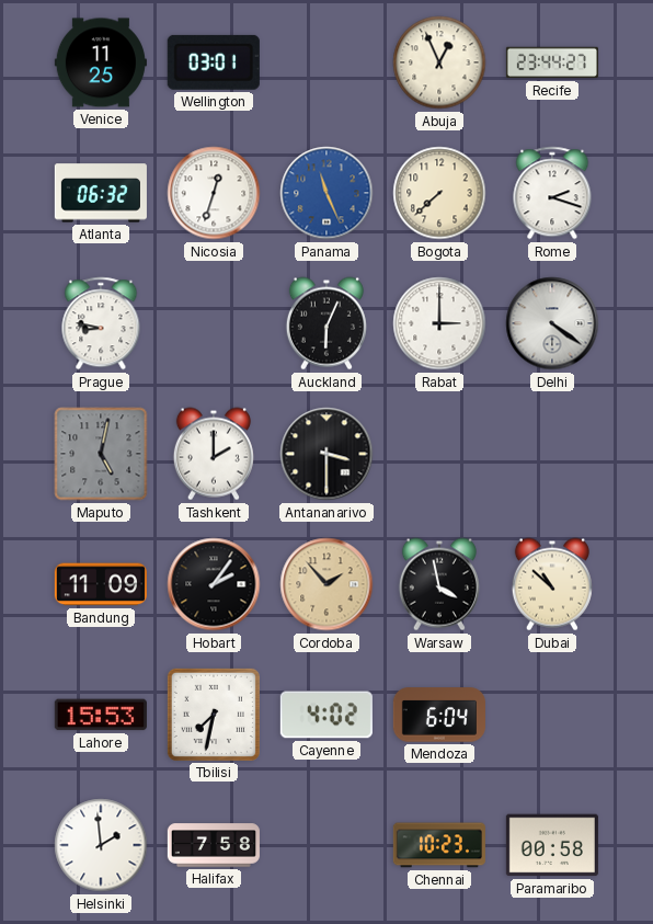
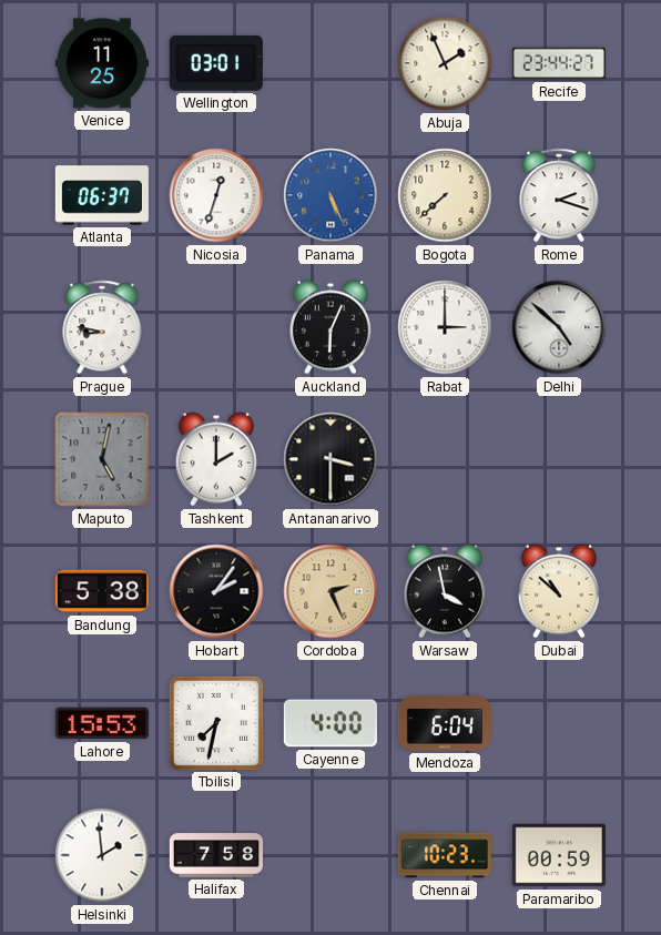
Abuja: 12:56 -> 1:56
Atlanta: 06:32 -> 06:37
Panama: 11:26 -> 5:26
Delhi: 4:21 -> 4:52
Bandung: 11:09 -> 5:38
Cordoba: 1:53 -> 2:26
Cayenne: 4:02 -> 4:00
Paramaribo: 00:58 -> 00:59
